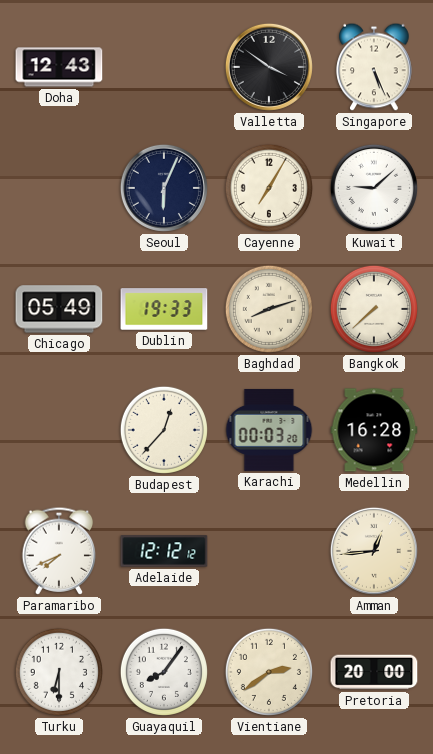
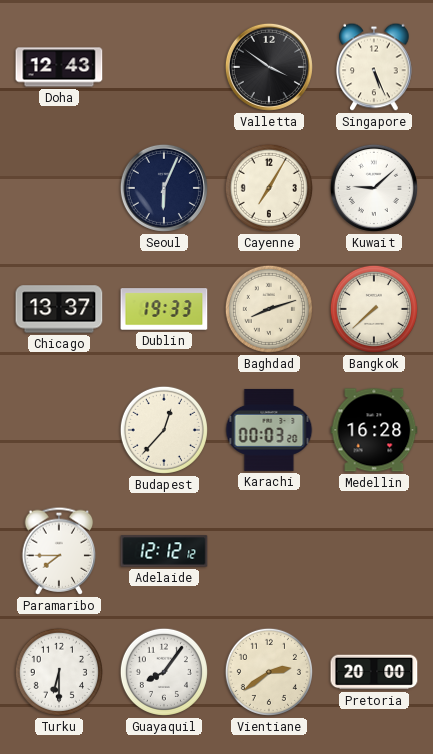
Chicago: 05:49 -> 13:37
Paramaribo: 7:41 -> 7:45
Amman: 12:44 -> none
